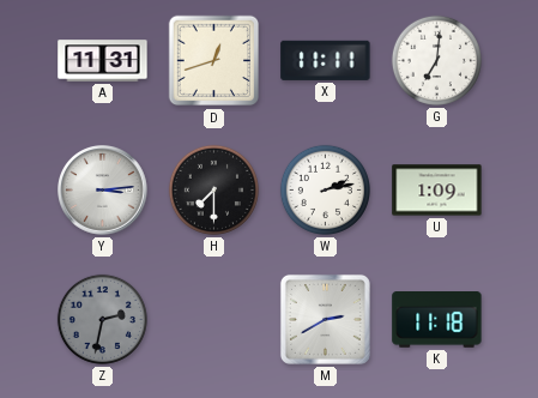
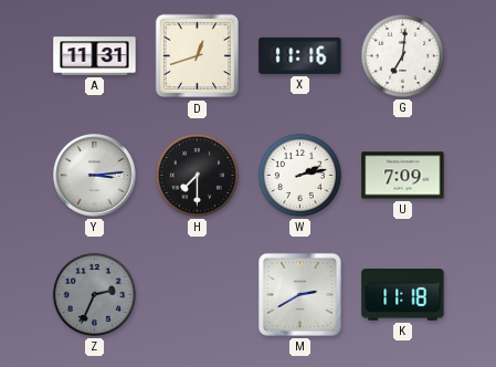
X: 11:11 -> 11:16
U: 1:09 -> 7:09
Z: 2:32 -> 2:34
